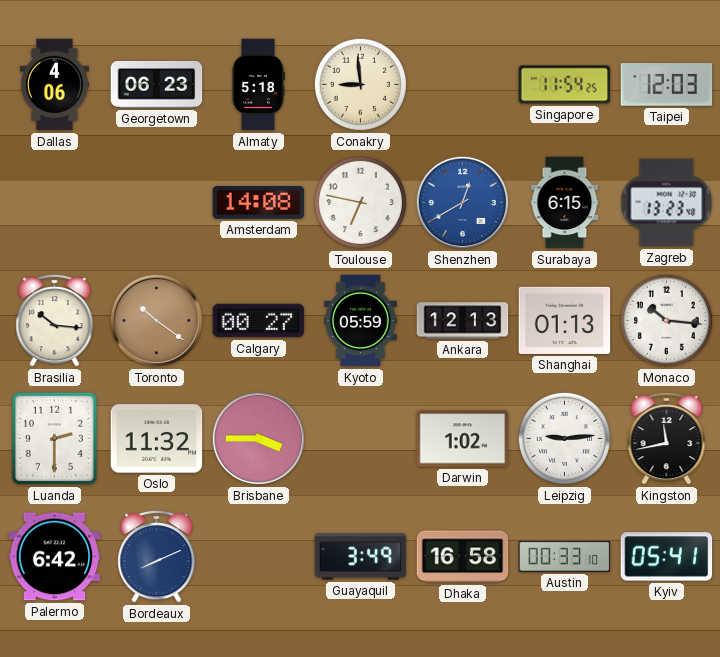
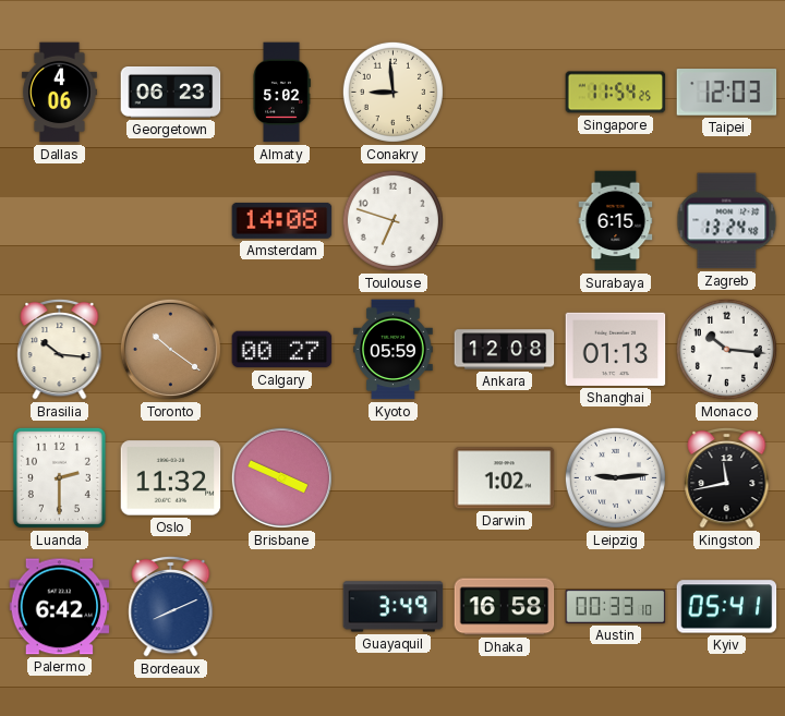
Almaty: 5:18 -> 5:02
Toulouse: 6:47 -> 6:48
Shenzhen: 12:40 -> none
Zagreb: 13:23 -> 13:24
Ankara: 12:13 -> 12:08
Brisbane: 3:45 -> 3:49
